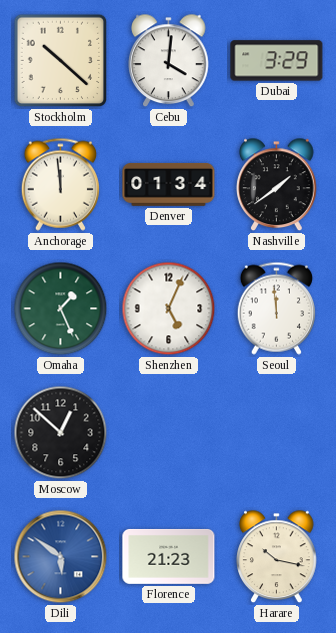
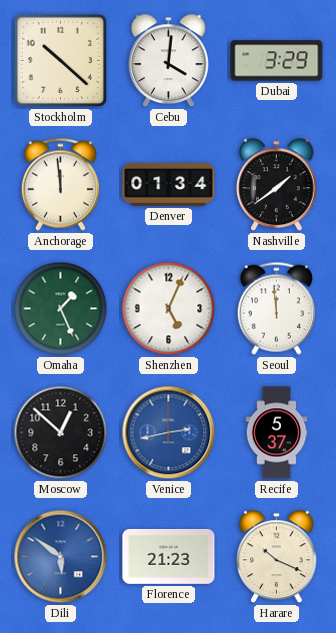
Venice: none -> 2:43
Recife: none -> 5:37
Harare: 10:17 -> 10:19
